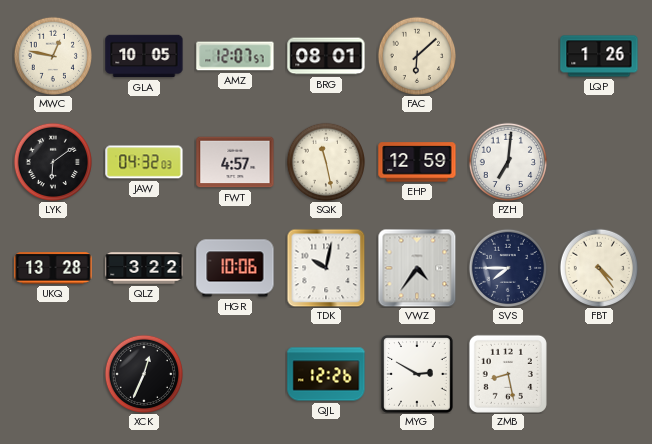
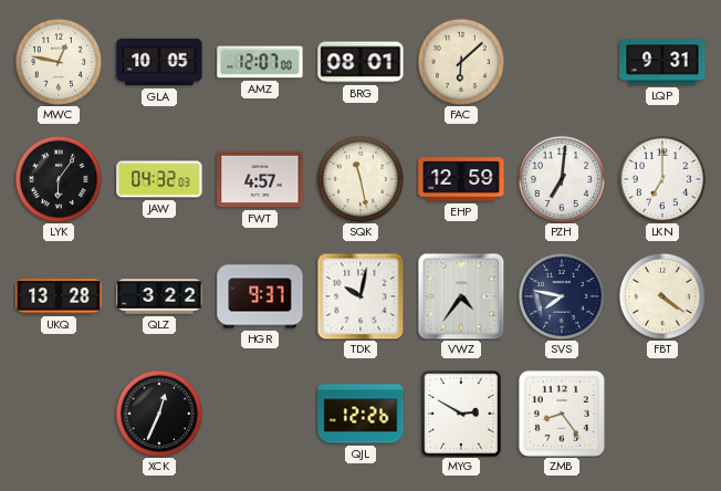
AMZ: 12:07:57 -> 12:07:00
LQP: 1:26 -> 9:31
LYK: 6:09 -> 6:06
LKN: none -> 7:00
HGR: 10:06 -> 9:37
SVS: 7:45 -> 7:47
FBT: 4:24 -> 4:21
ZMB: 8:28 -> 8:24
